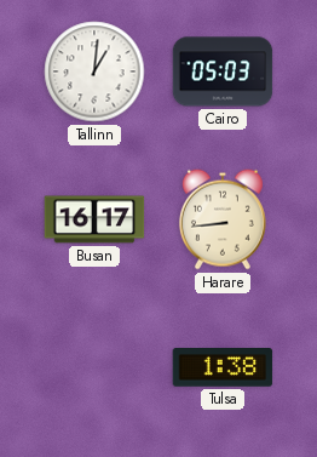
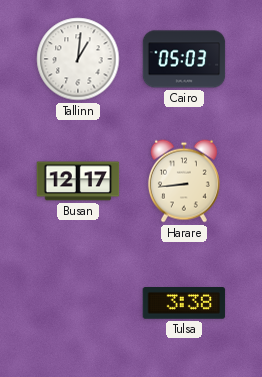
Busan: 16:17 -> 12:17
Tulsa: 1:38 -> 3:38
